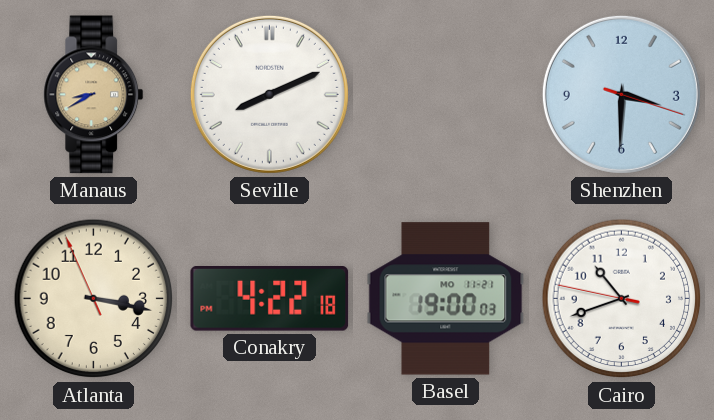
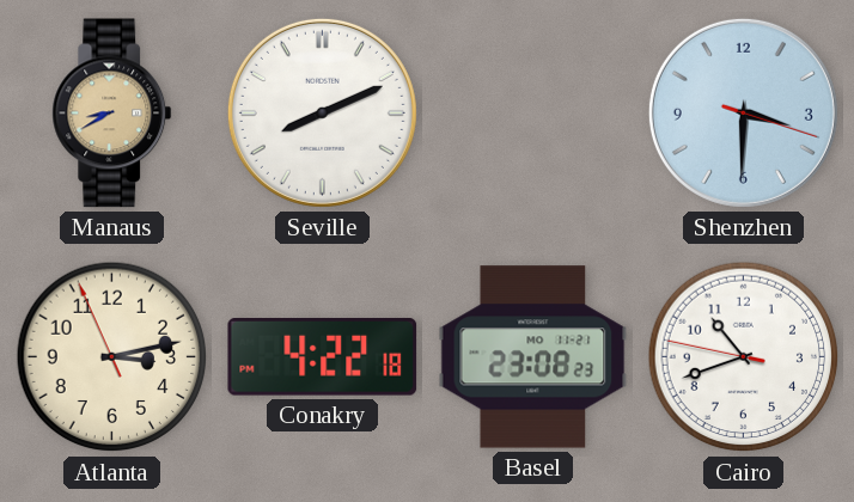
Atlanta: 3:16 -> 3:12
Basel: 19:00 -> 23:08
